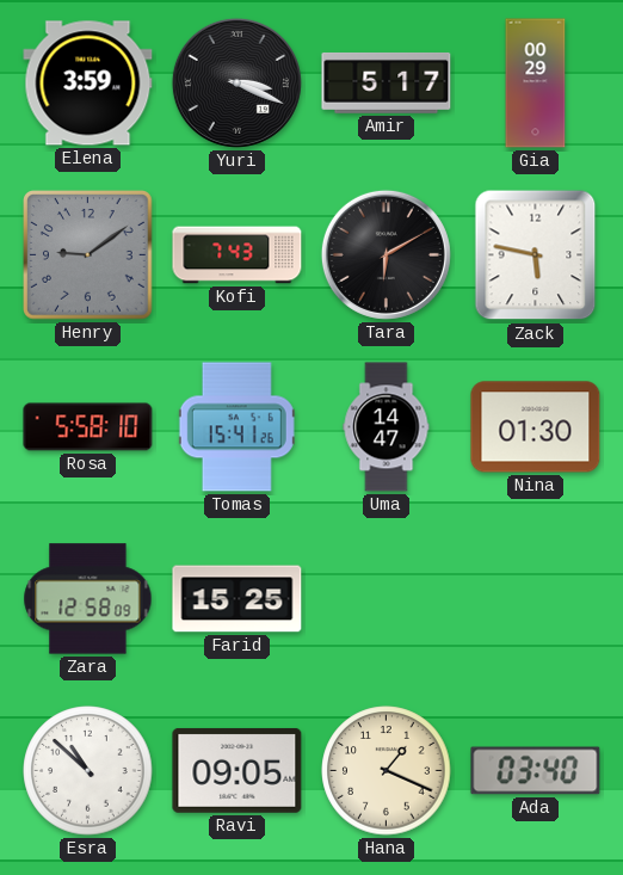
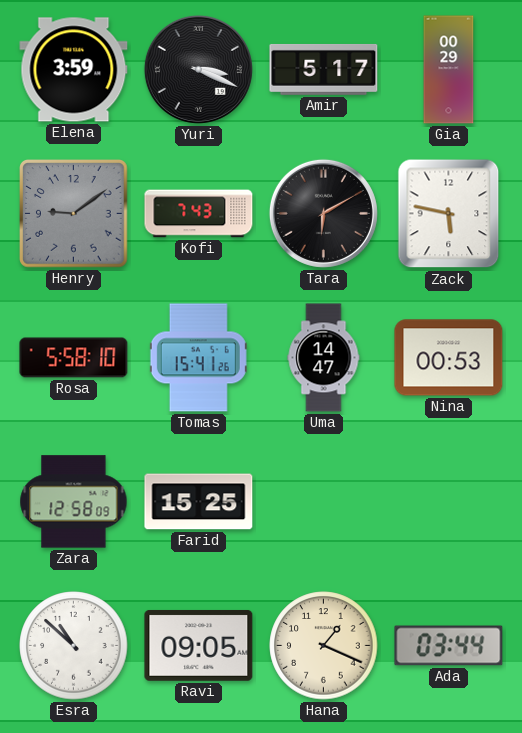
Nina: 01:30 -> 00:53
Ada: 03:40 -> 03:44
